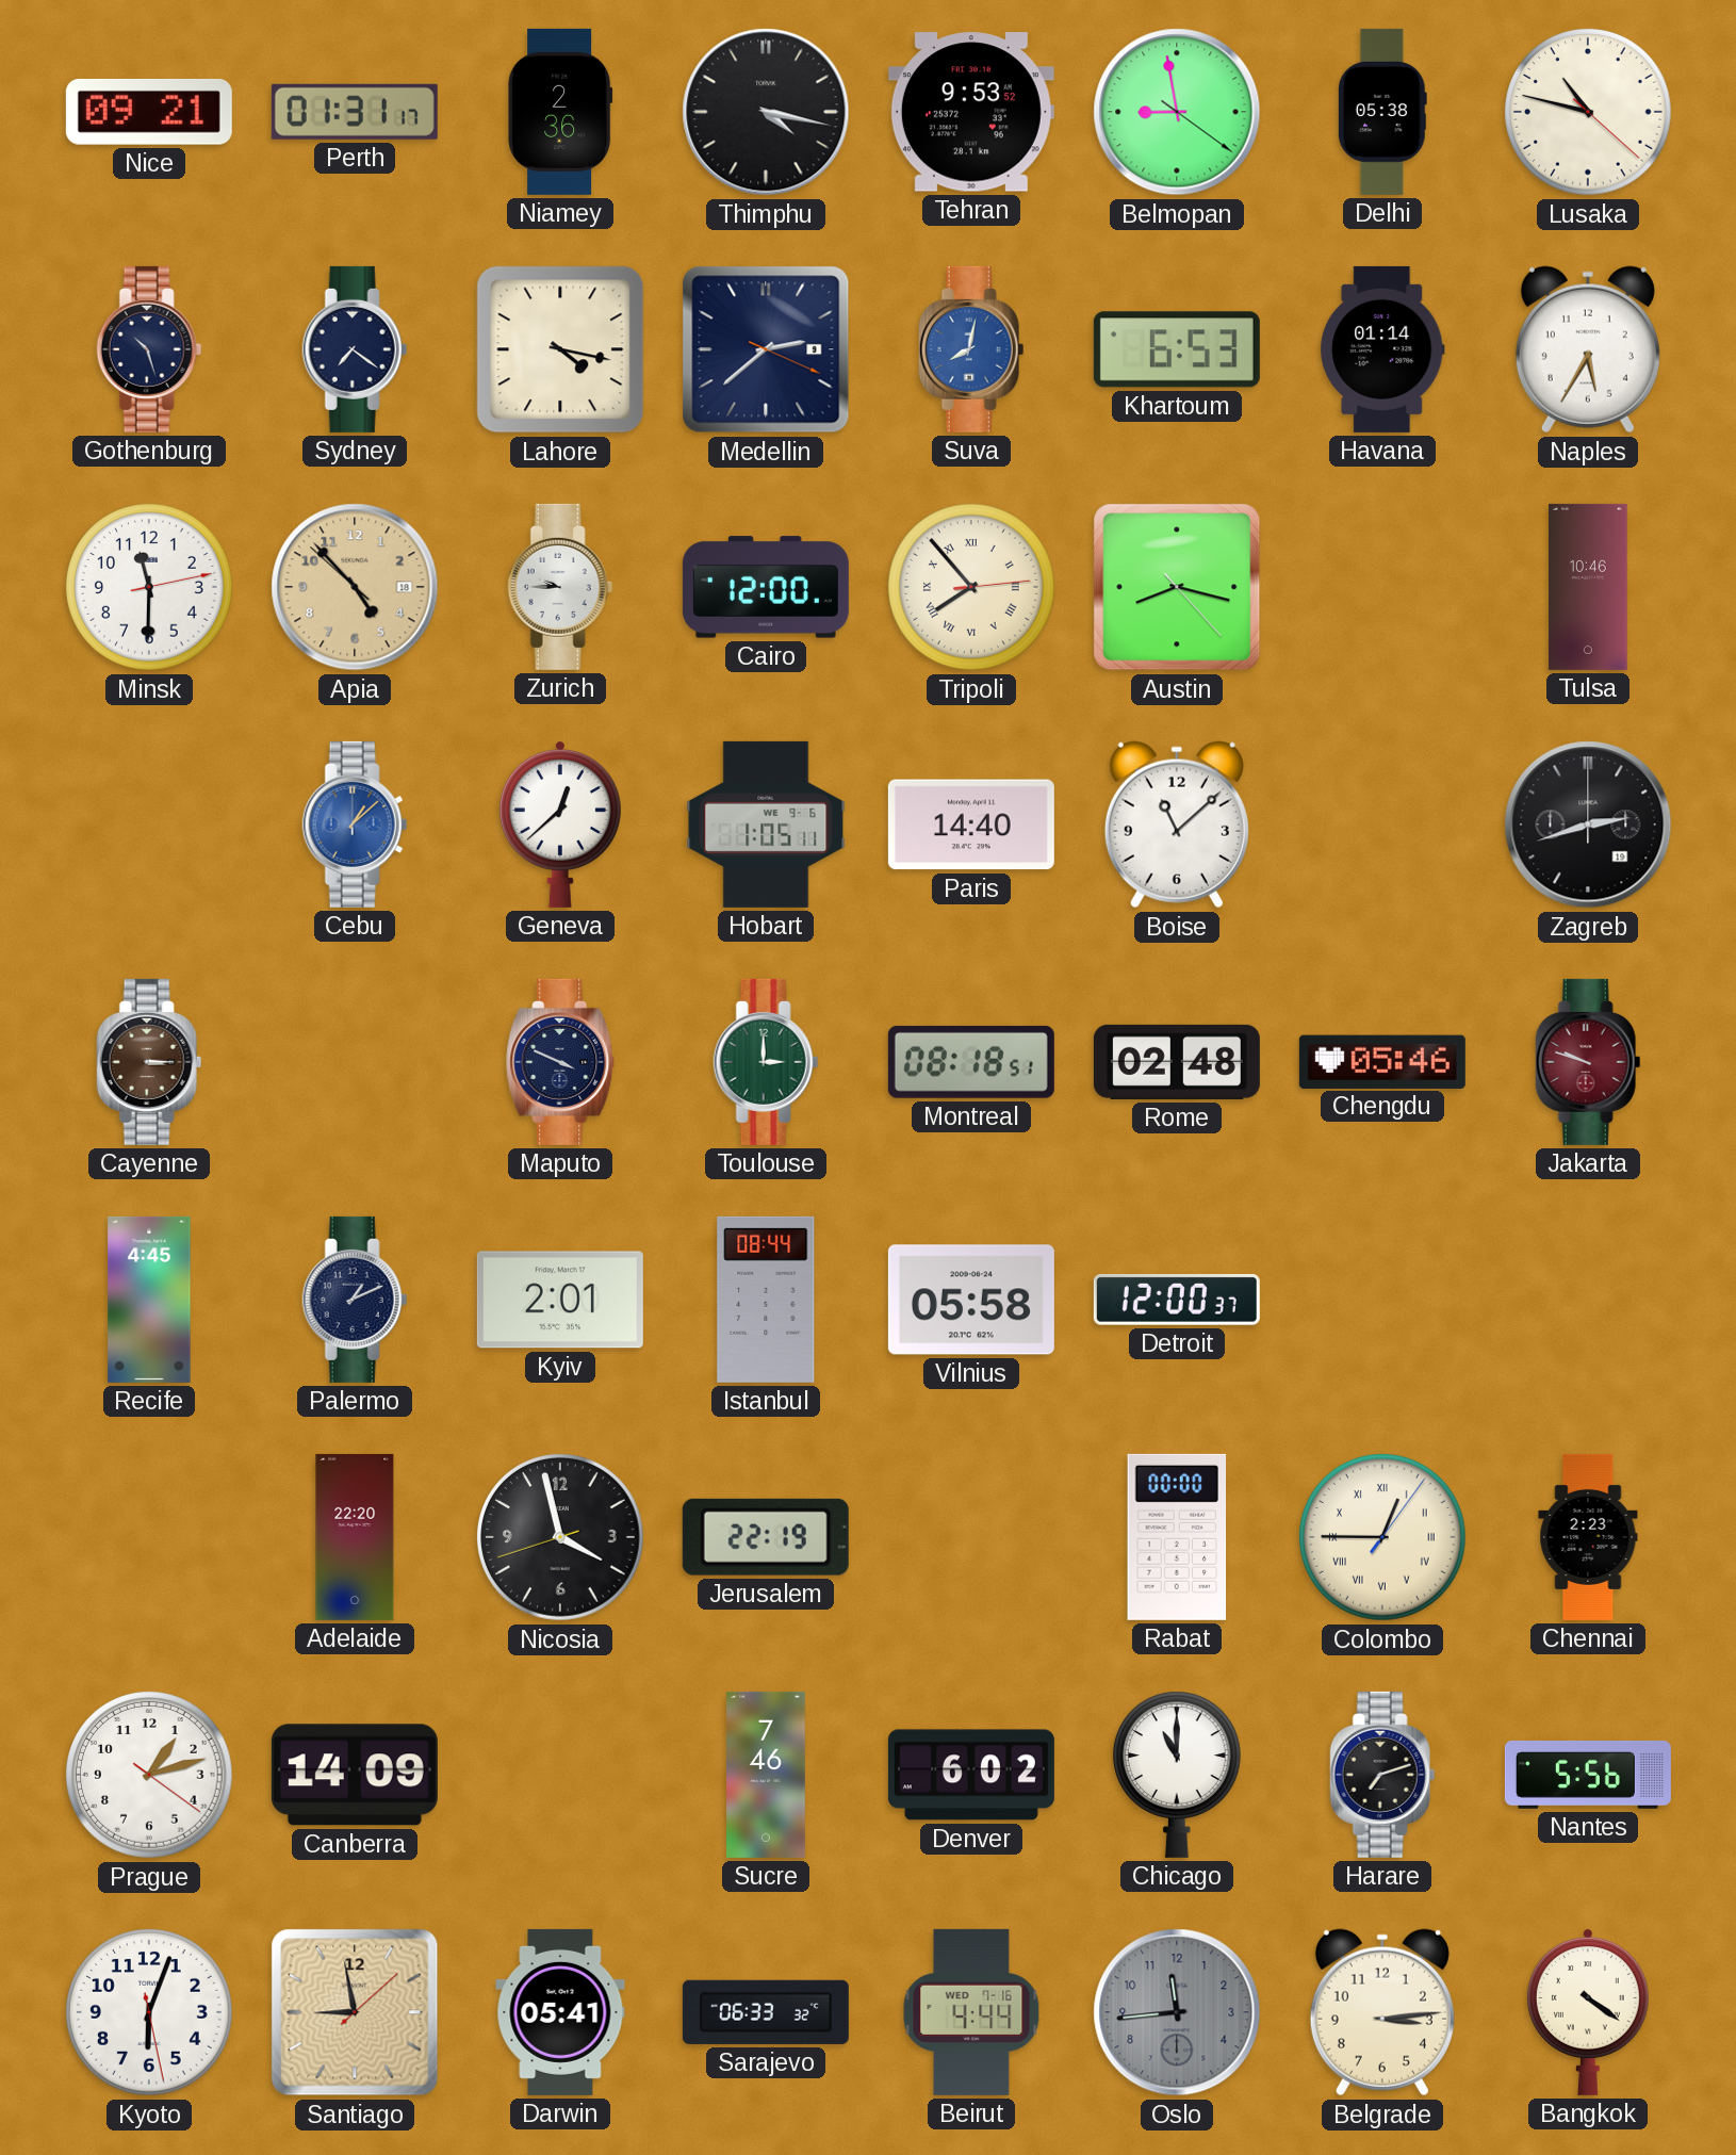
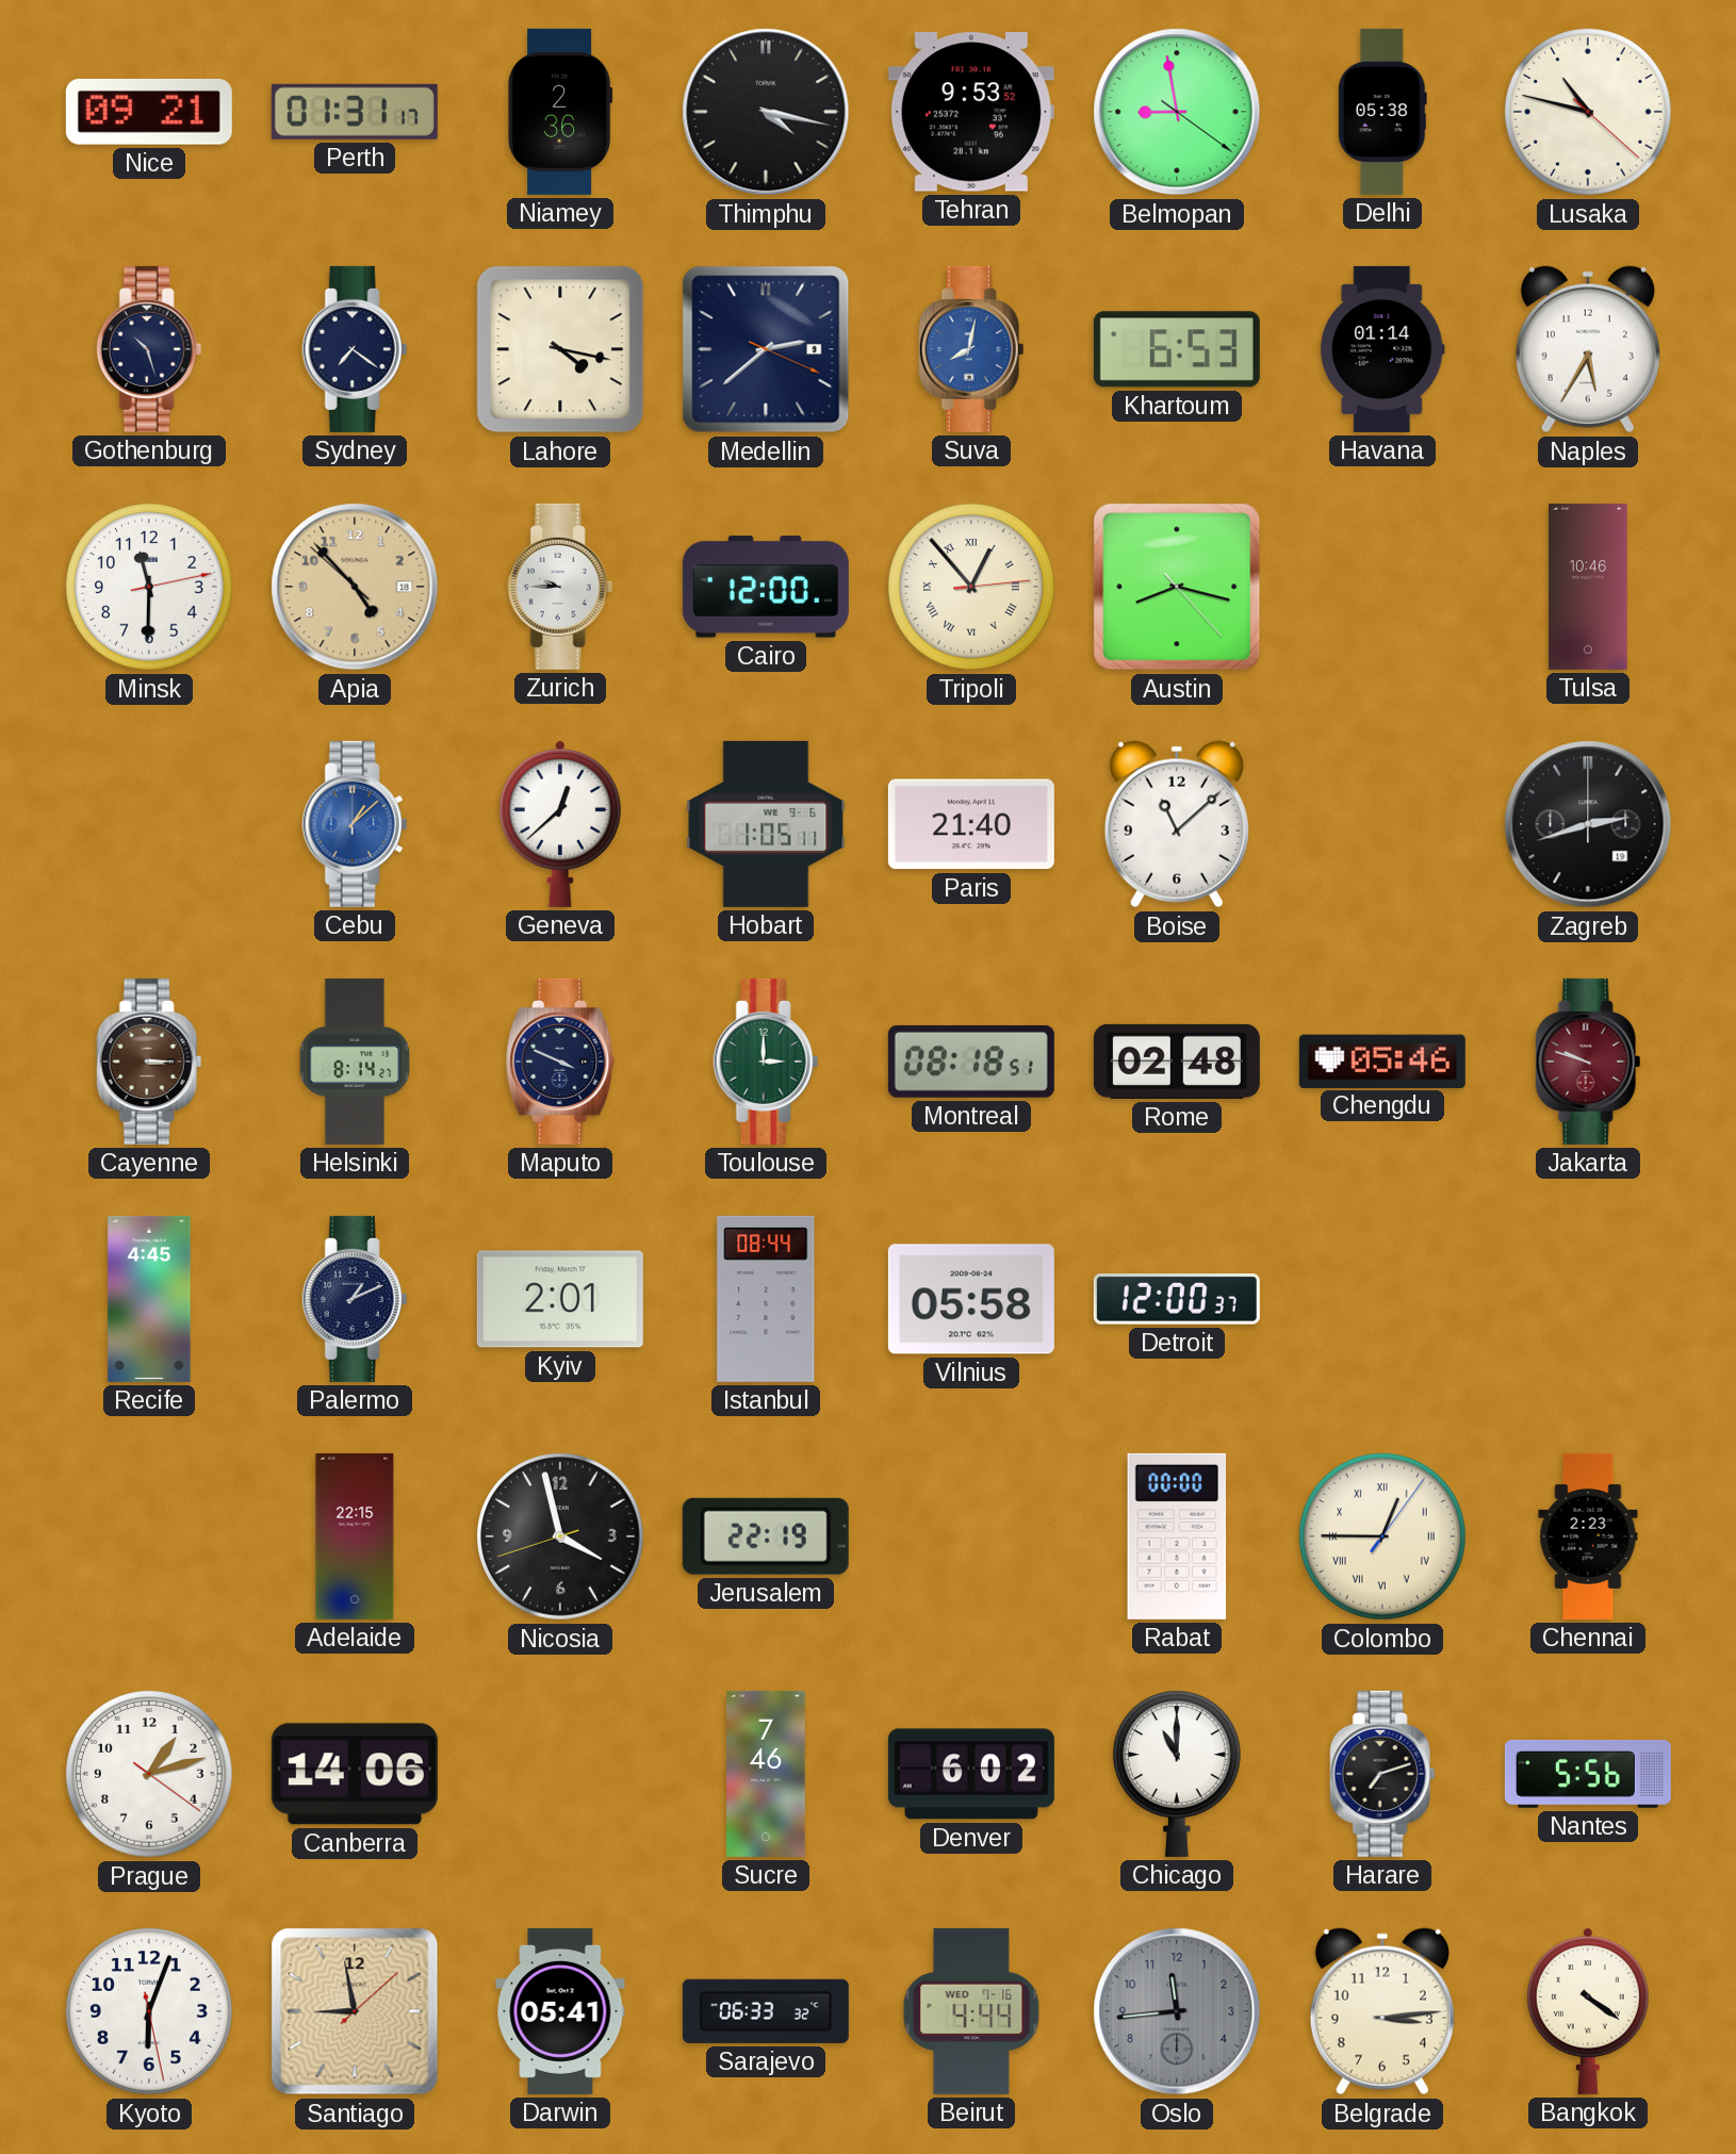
Tripoli: 7:53 -> 12:53
Paris: 14:40 -> 21:40
Helsinki: none -> 8:14
Adelaide: 22:20 -> 22:15
Canberra: 14:09 -> 14:06
